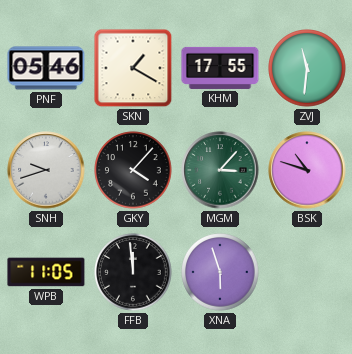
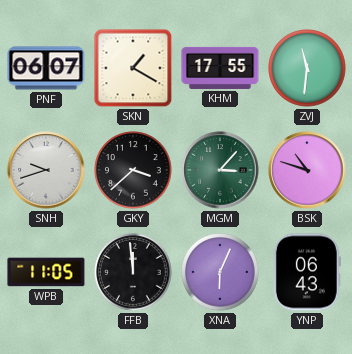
PNF: 05:46 -> 06:07
GKY: 4:07 -> 3:38
XNA: 5:57 -> 6:04
YNP: none -> 06:43
